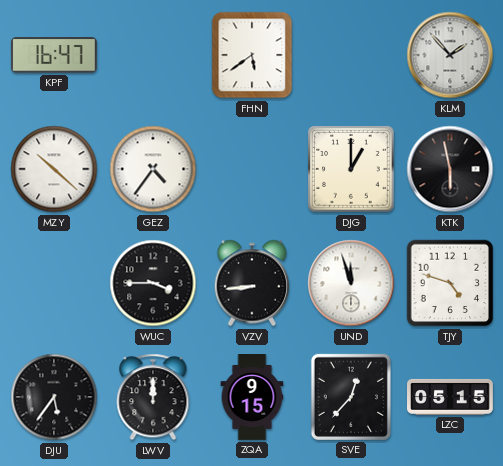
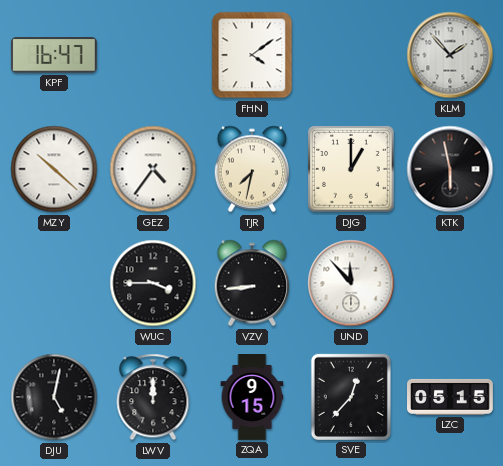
FHN: 5:39 -> 4:09
TJR: none -> 7:32
UND: 11:57 -> 11:53
TJY: 4:48 -> none
DJU: 5:36 -> 5:02
